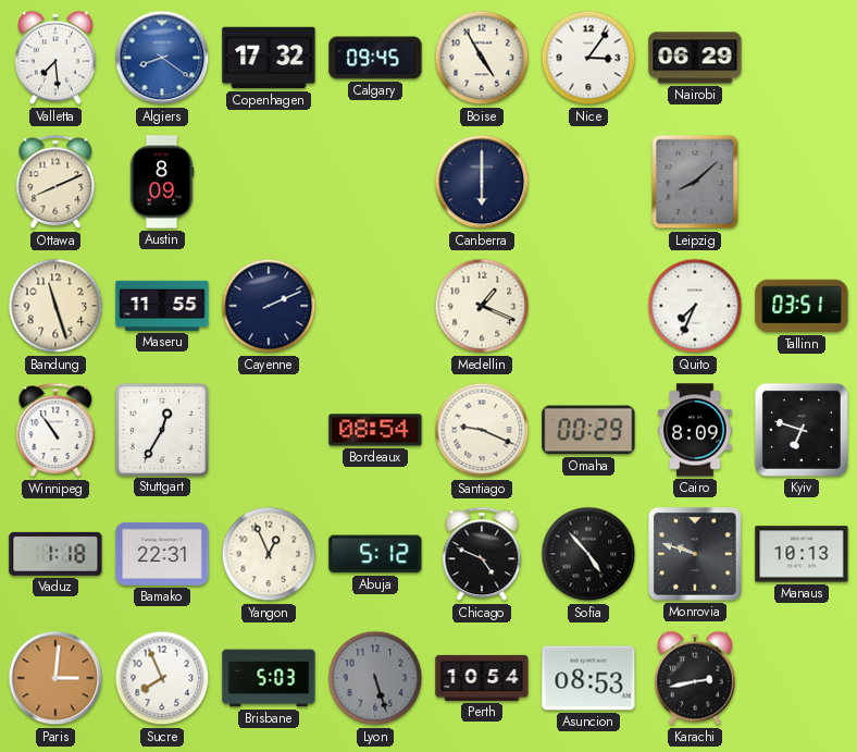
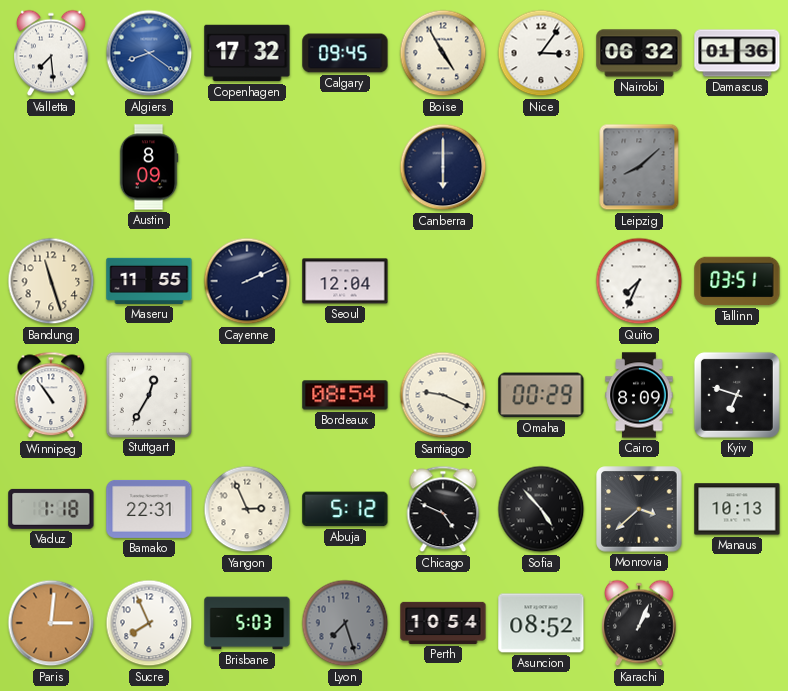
Nairobi: 06:29 -> 06:32
Damascus: none -> 01:36
Ottawa: 8:11 -> none
Seoul: none -> 12:04
Medellin: 1:19 -> none
Yangon: 12:56 -> 2:56
Monrovia: 9:48 -> 3:38
Lyon: 5:27 -> 7:27
Asuncion: 08:53 -> 08:52
Karachi: 2:43 -> 1:04
